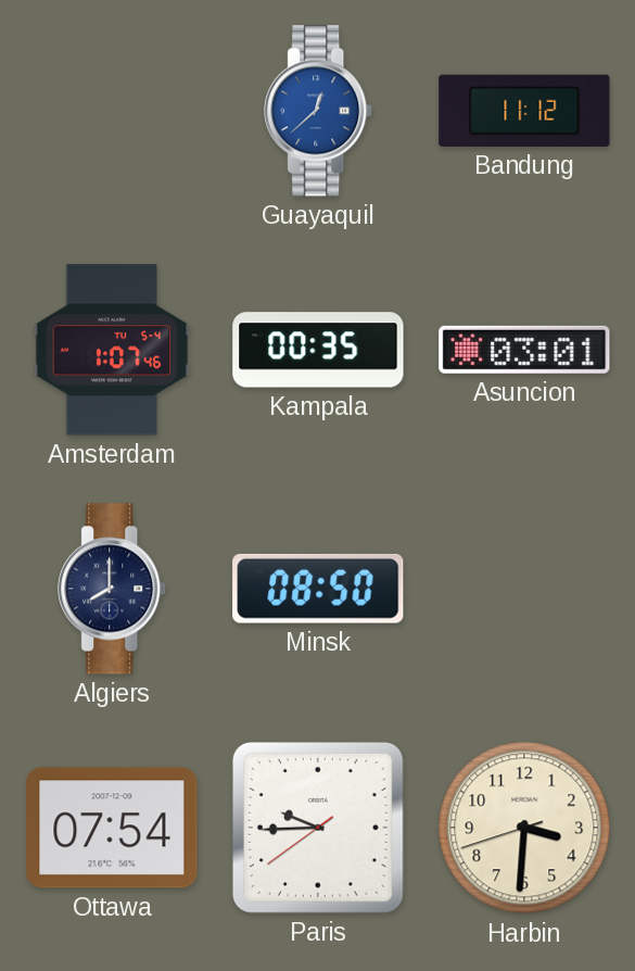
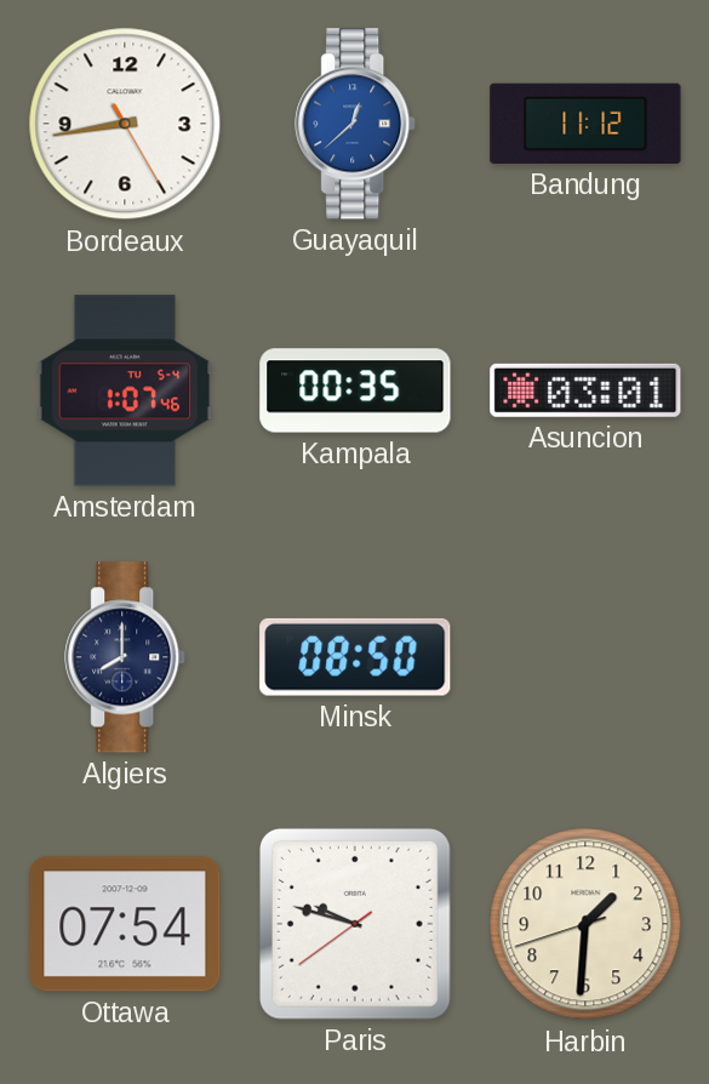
Bordeaux: none -> 8:43
Paris: 9:44 -> 9:47
Harbin: 3:30 -> 1:30
